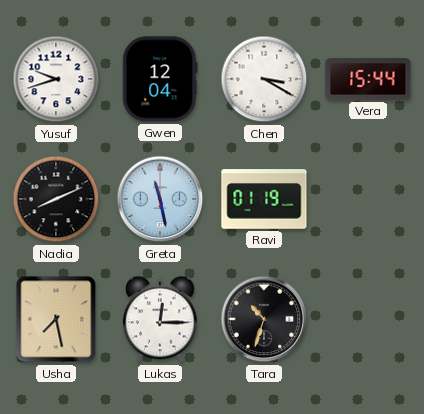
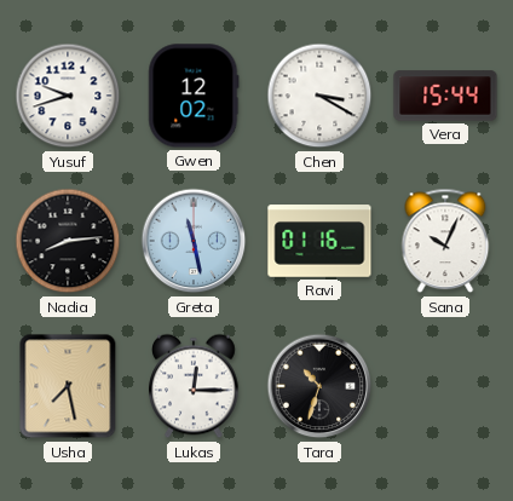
Gwen: 12:04 -> 12:02
Nadia: 8:11 -> 8:14
Ravi: 01:19 -> 01:16
Sana: none -> 10:04
